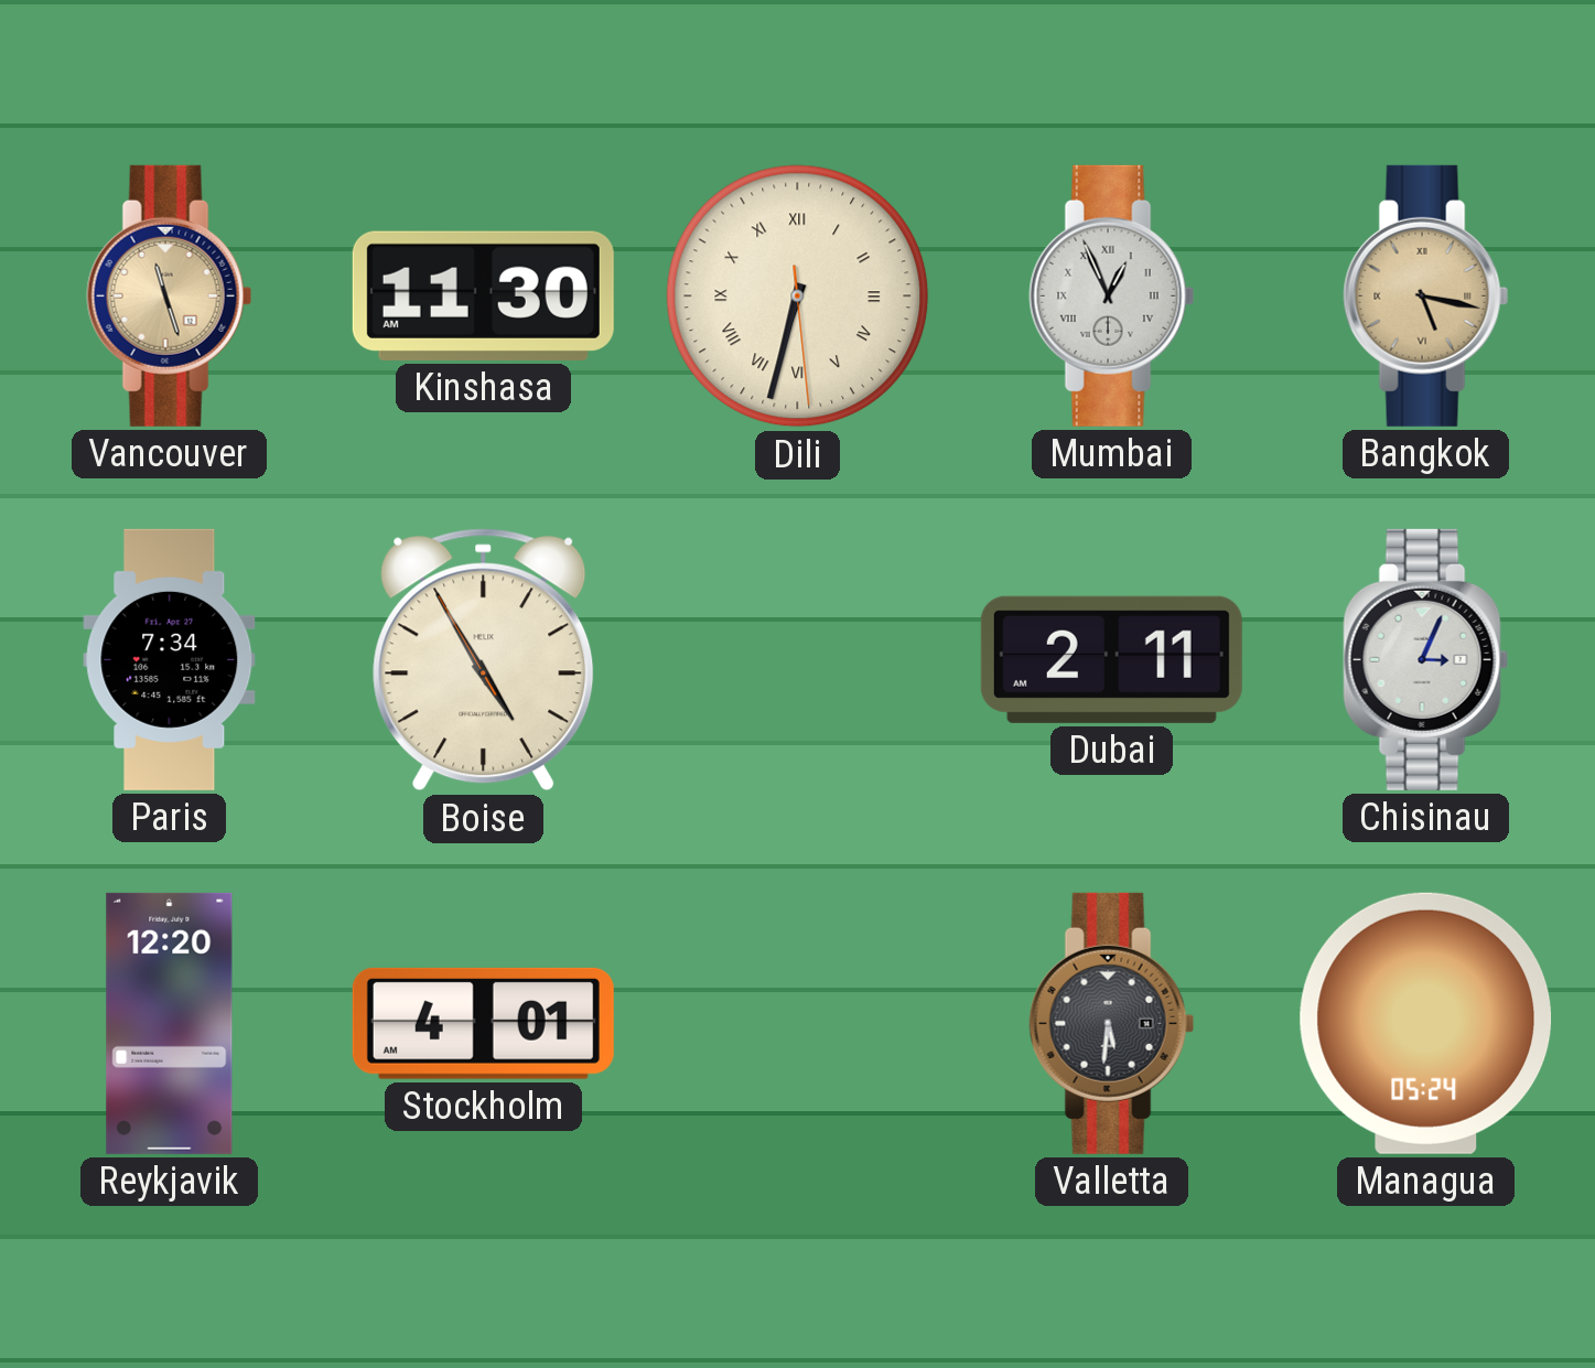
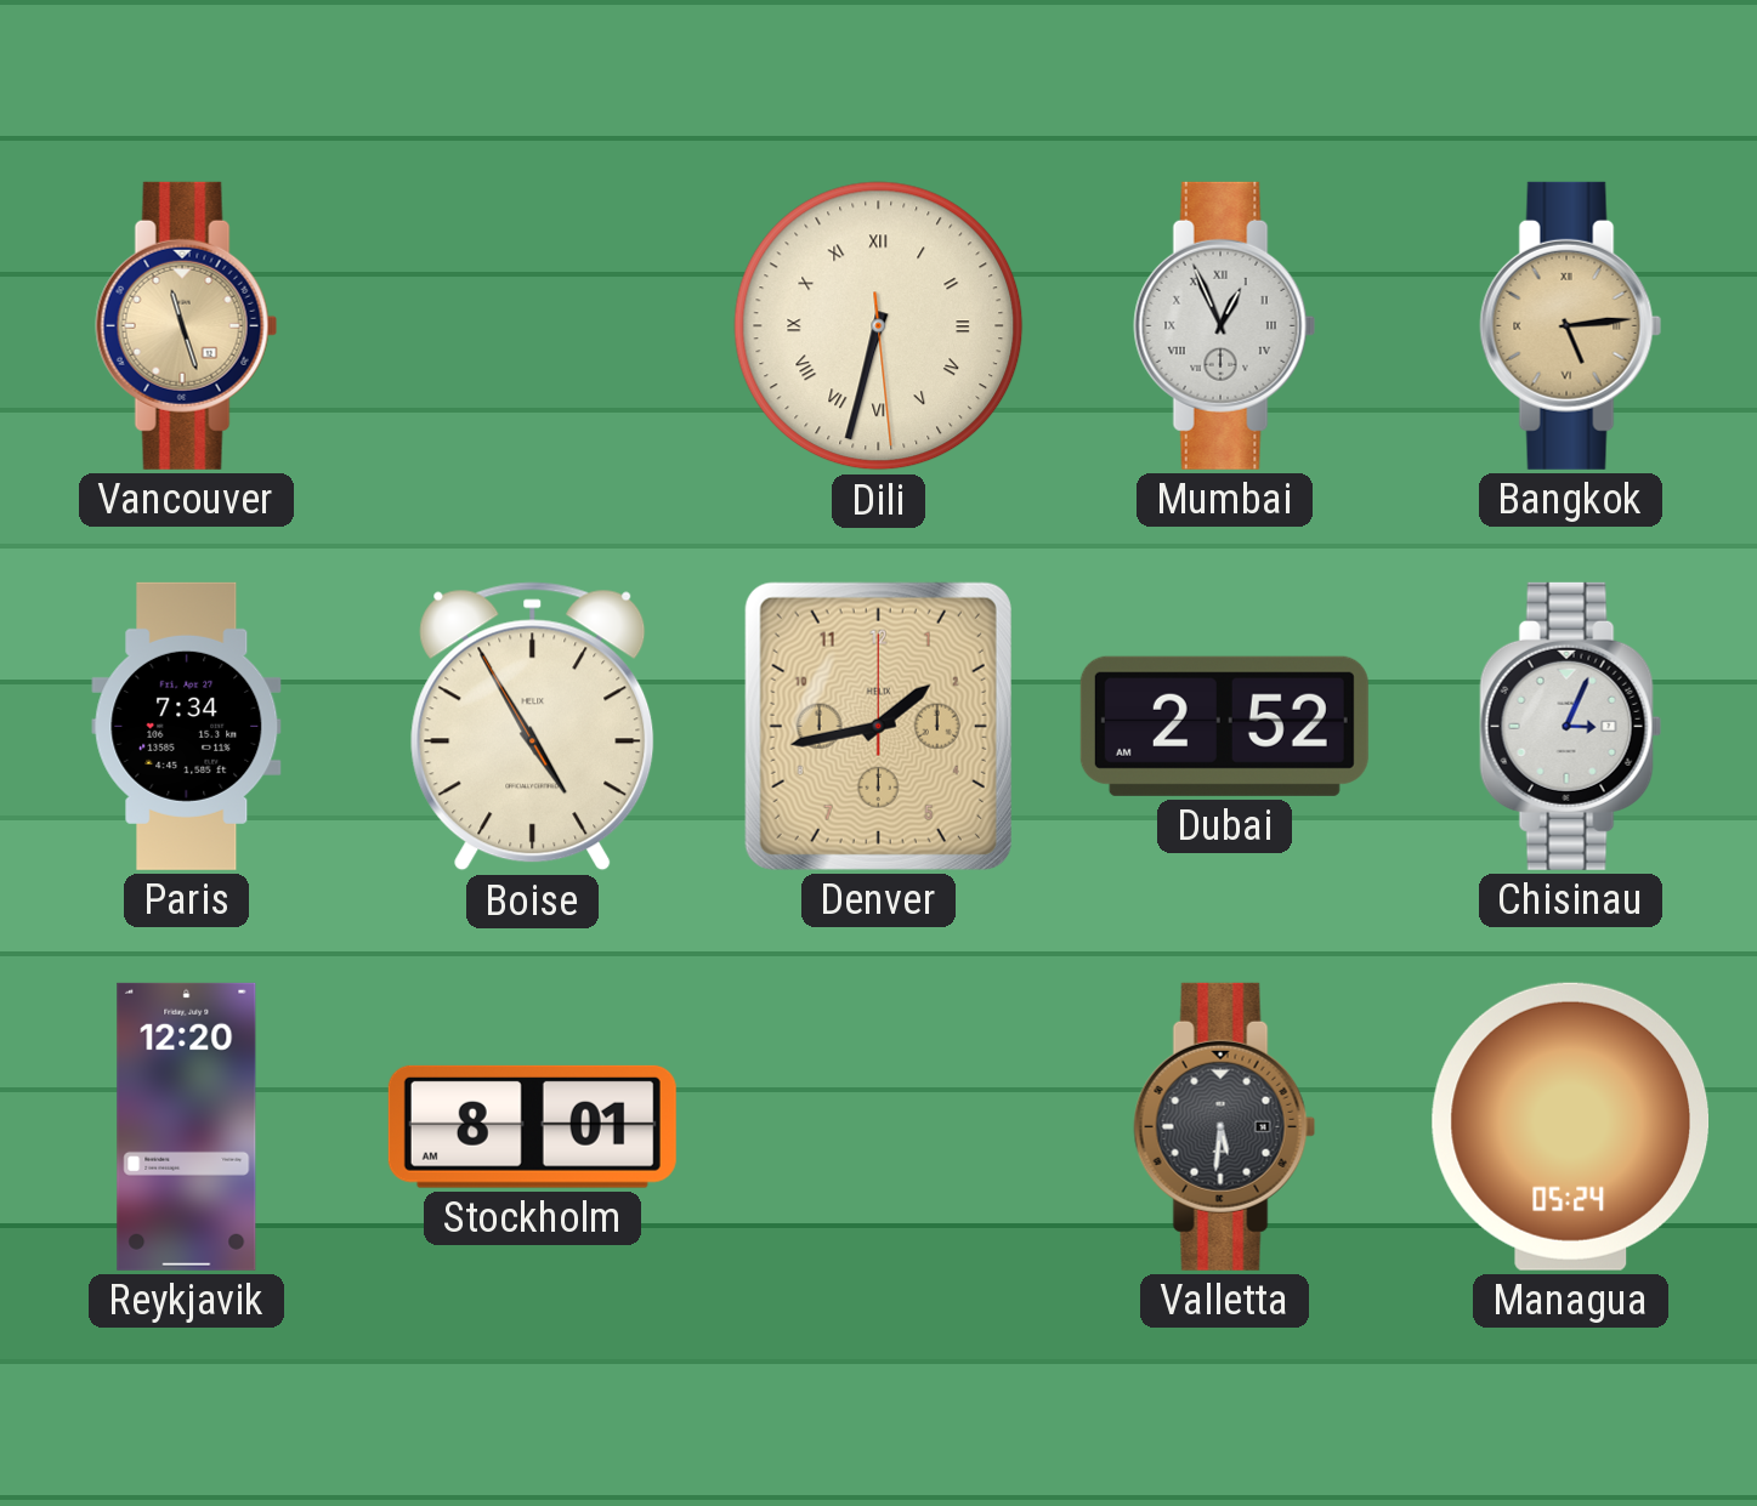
Kinshasa: 11:30 -> none
Bangkok: 5:17 -> 5:14
Denver: none -> 1:43
Dubai: 2:11 -> 2:52
Stockholm: 4:01 -> 8:01
